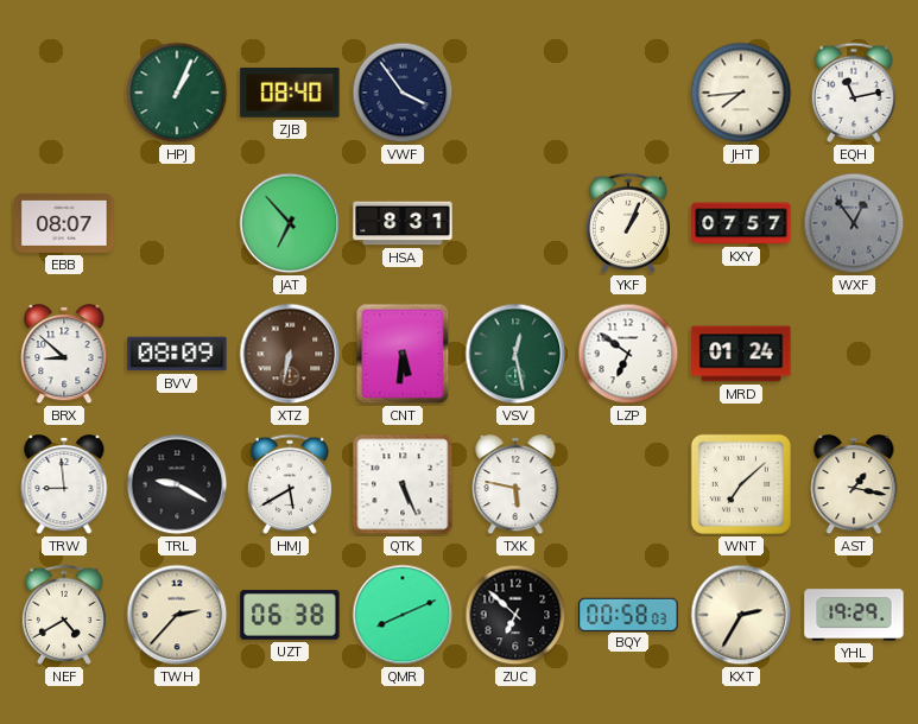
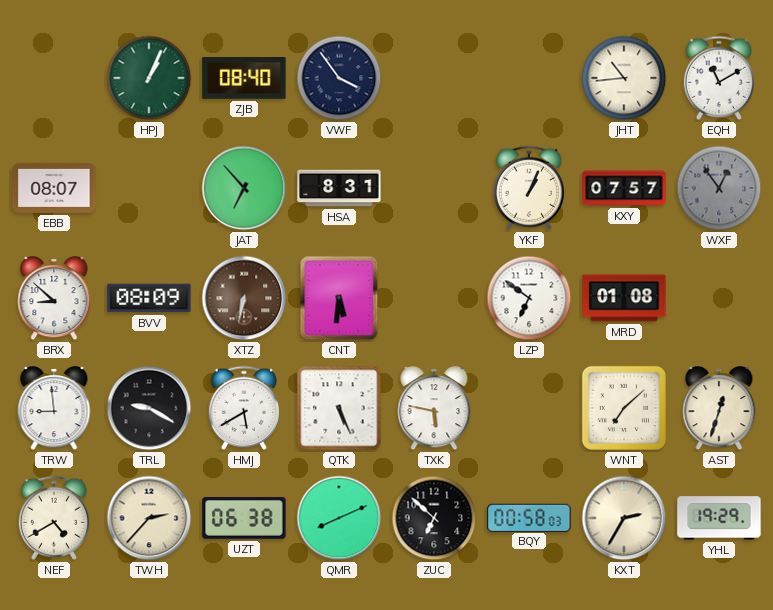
JHT: 7:44 -> 10:44
EQH: 11:13 -> 11:10
VSV: 12:28 -> none
MRD: 01:24 -> 01:08
AST: 1:17 -> 12:33
